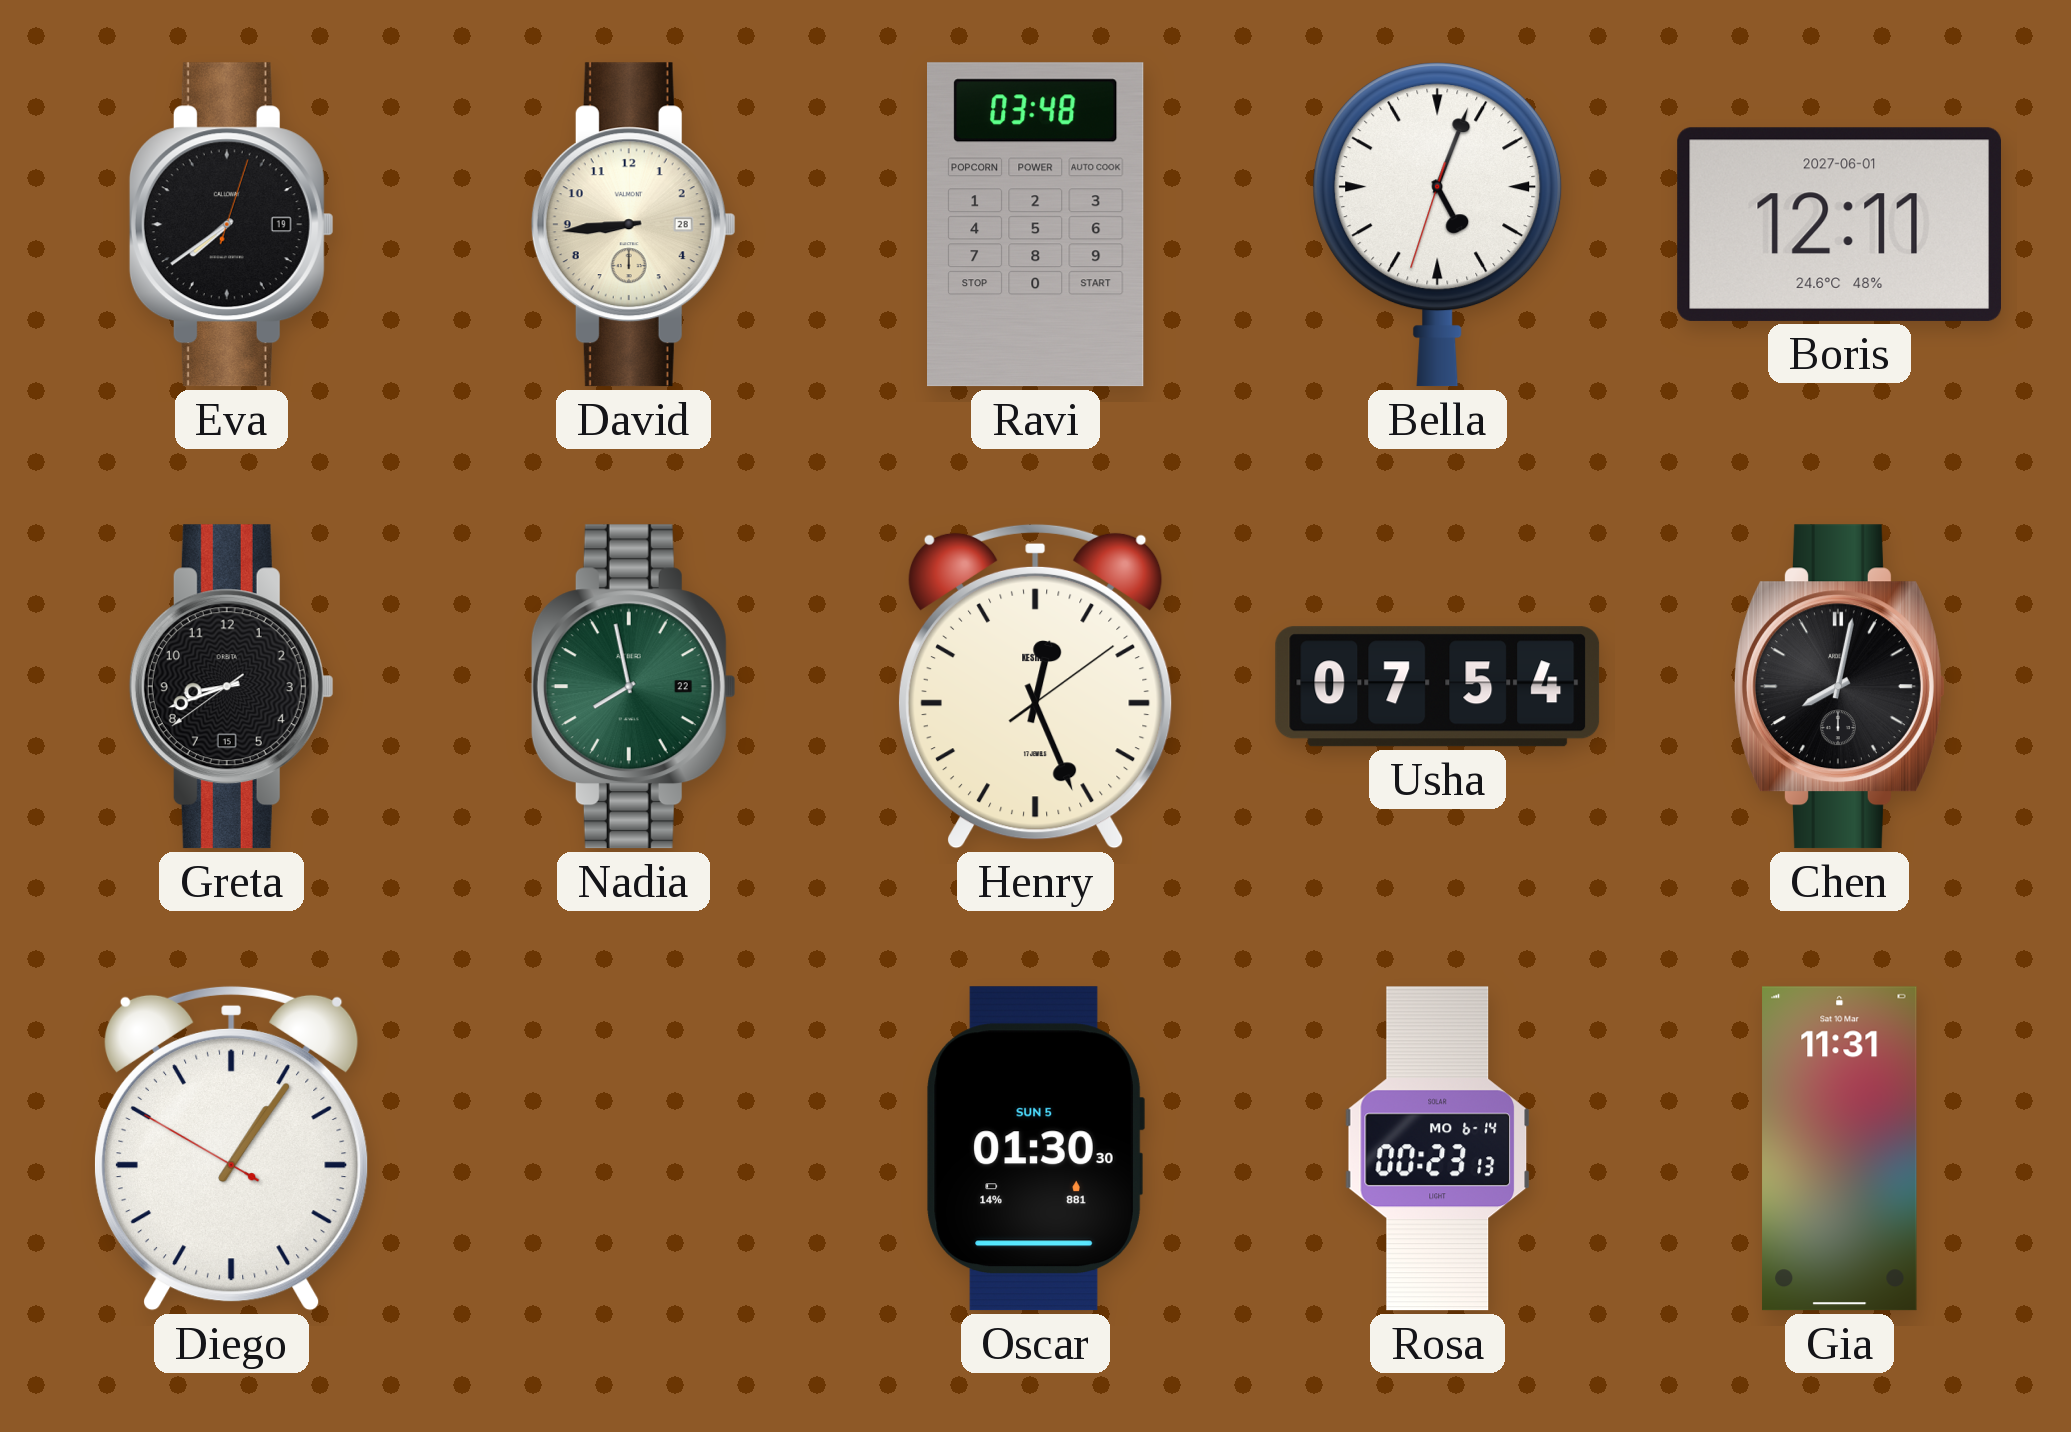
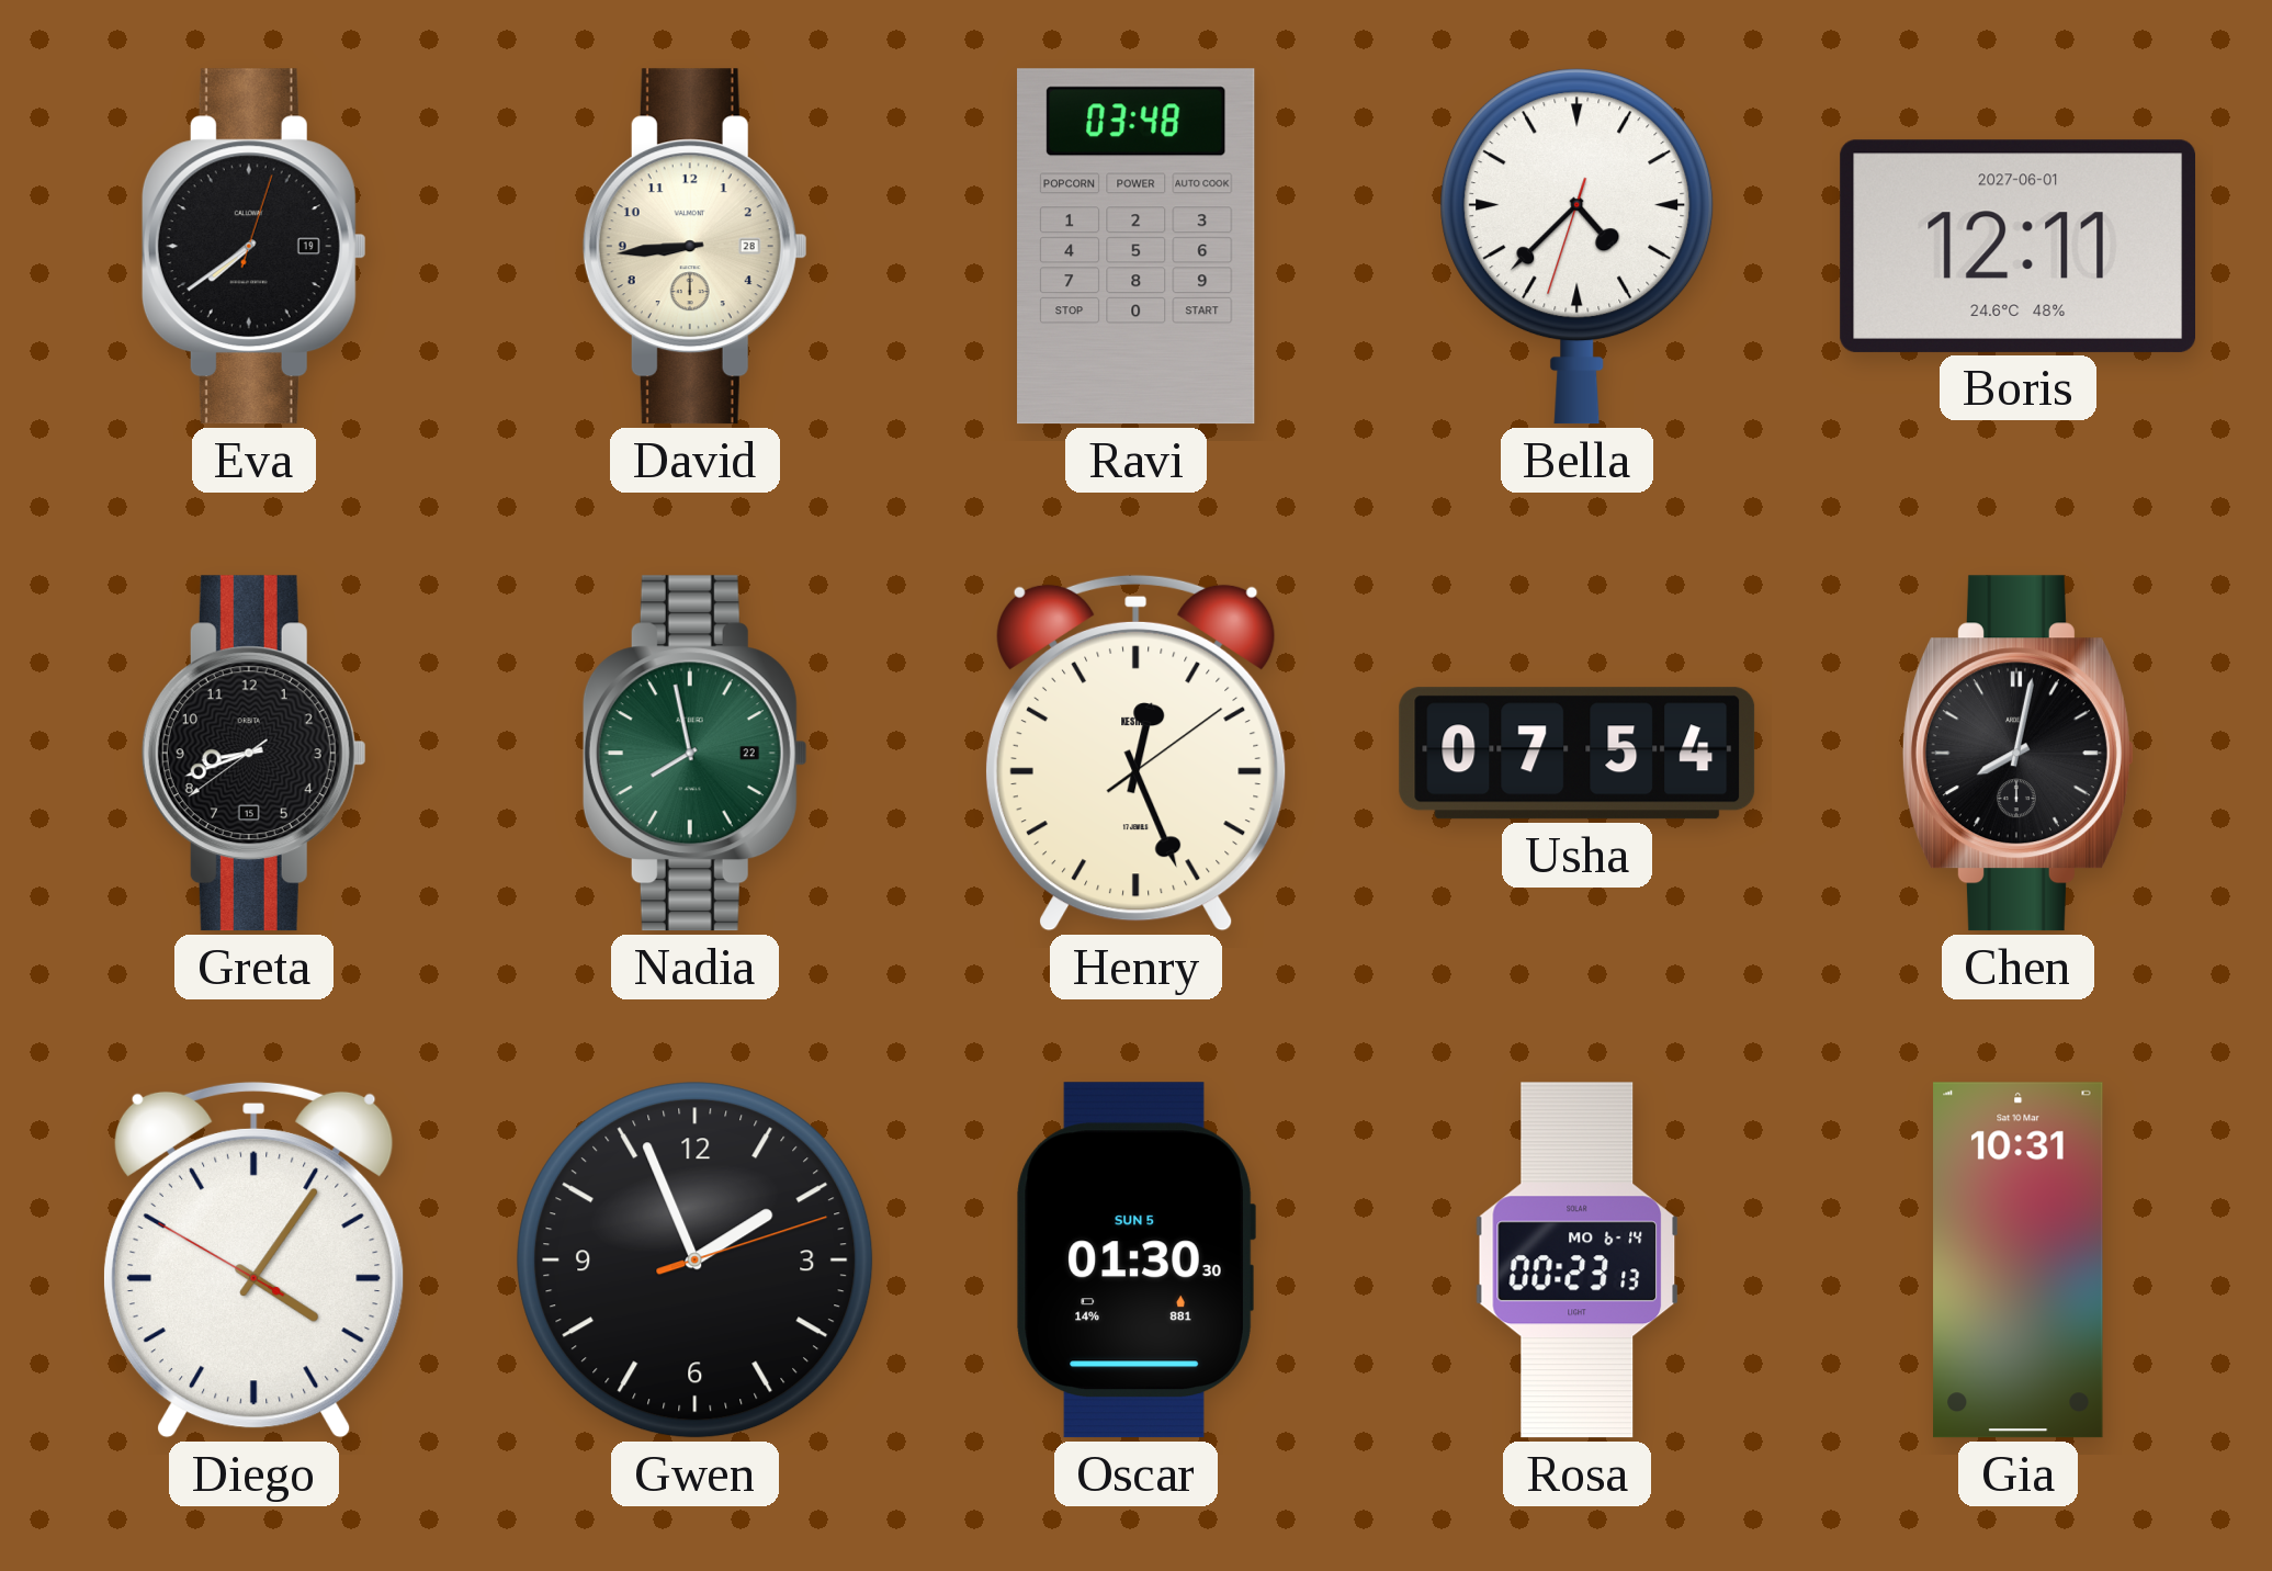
Bella: 5:03 -> 4:37
Diego: 1:05 -> 4:05
Gwen: none -> 1:56
Gia: 11:31 -> 10:31
